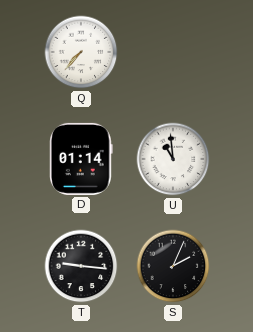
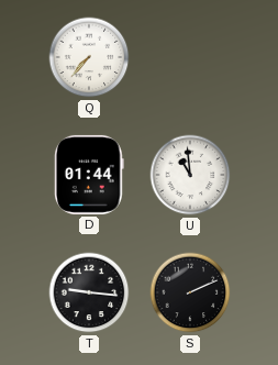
D: 01:14 -> 01:44
S: 2:04 -> 2:11
